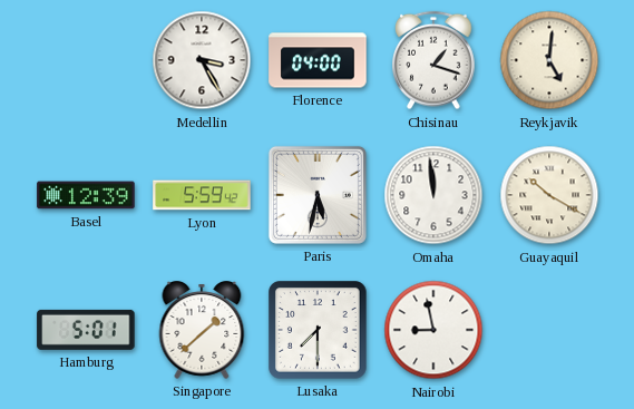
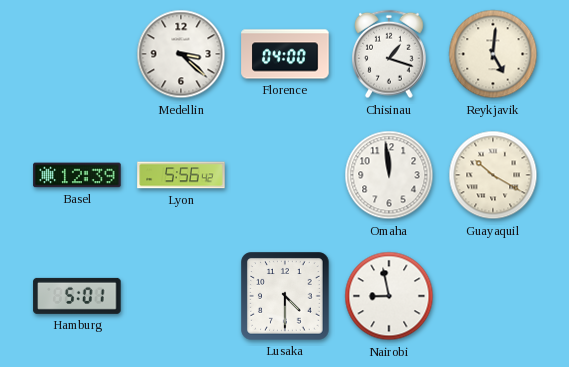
Medellin: 3:25 -> 3:22
Lyon: 5:59 -> 5:56
Paris: 5:32 -> none
Singapore: 1:38 -> none
Lusaka: 7:30 -> 4:30
